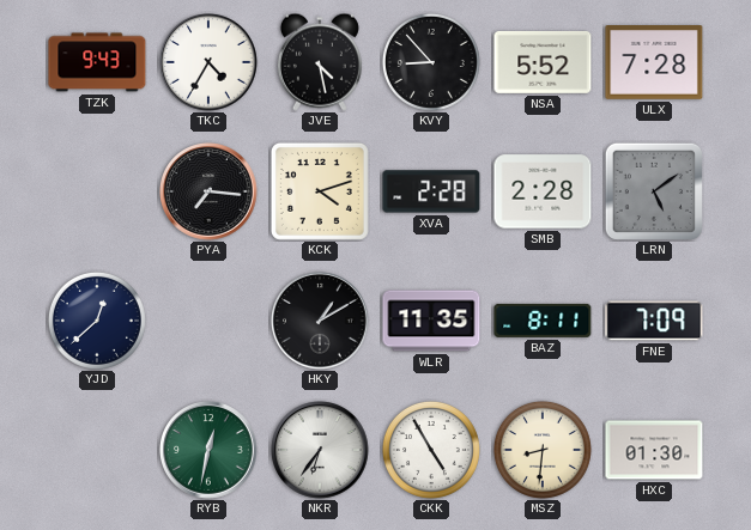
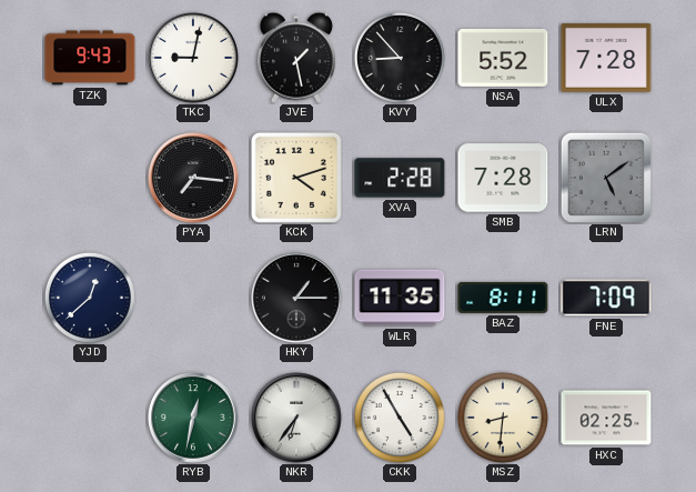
TKC: 4:35 -> 9:02
JVE: 4:28 -> 1:28
SMB: 2:28 -> 7:28
HKY: 1:10 -> 1:15
HXC: 01:30 -> 02:25
